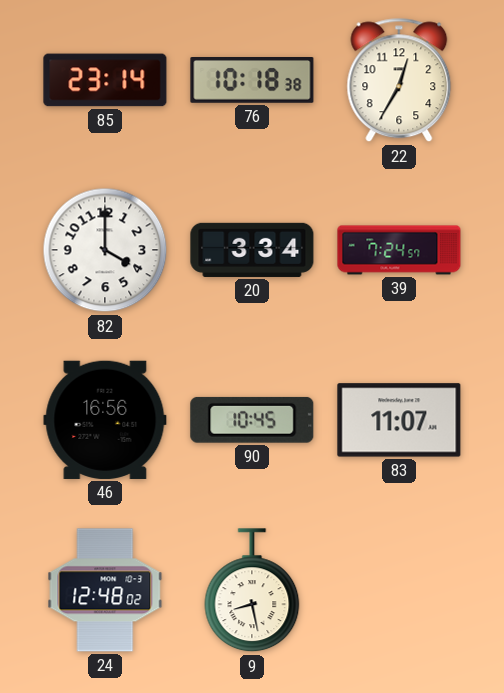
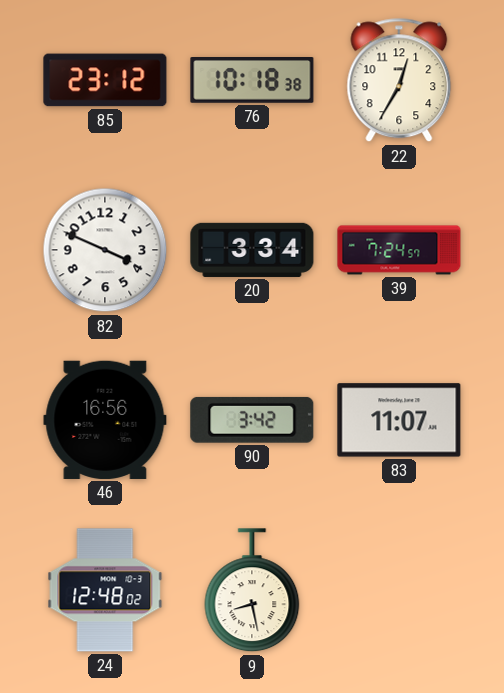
85: 23:14 -> 23:12
82: 4:00 -> 3:49
90: 10:45 -> 3:42
